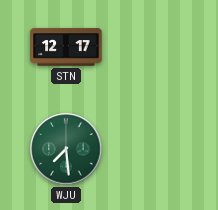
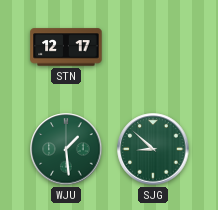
WJU: 7:29 -> 1:29
SJG: none -> 8:52
